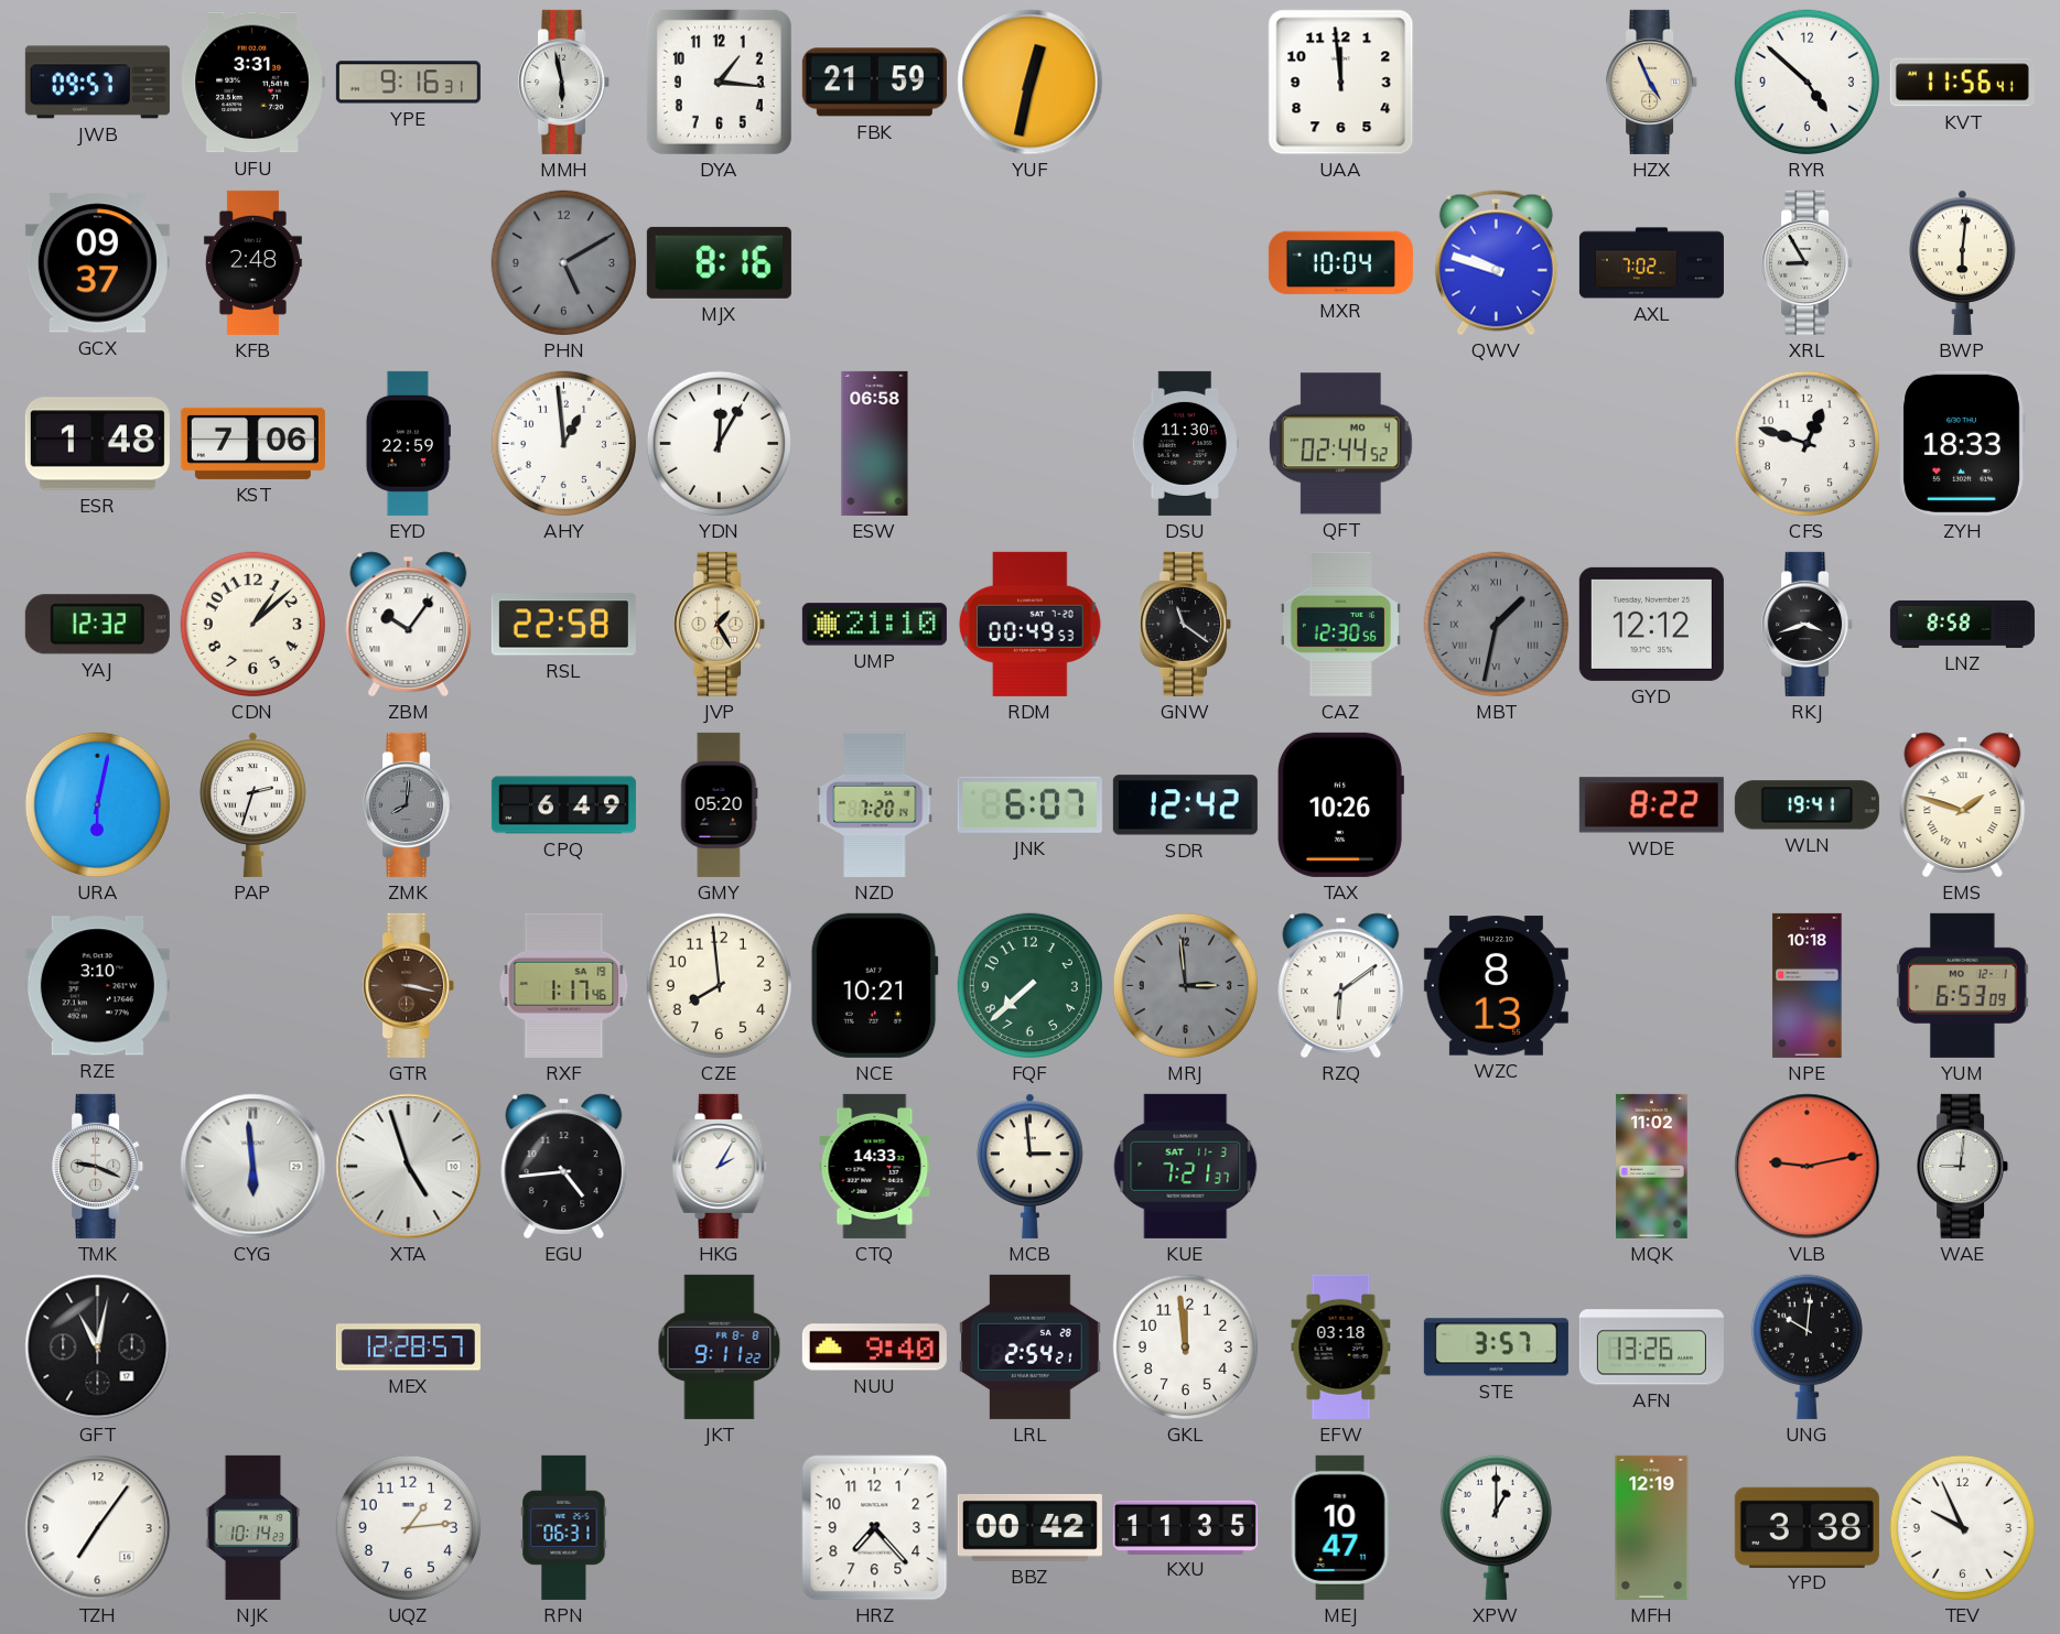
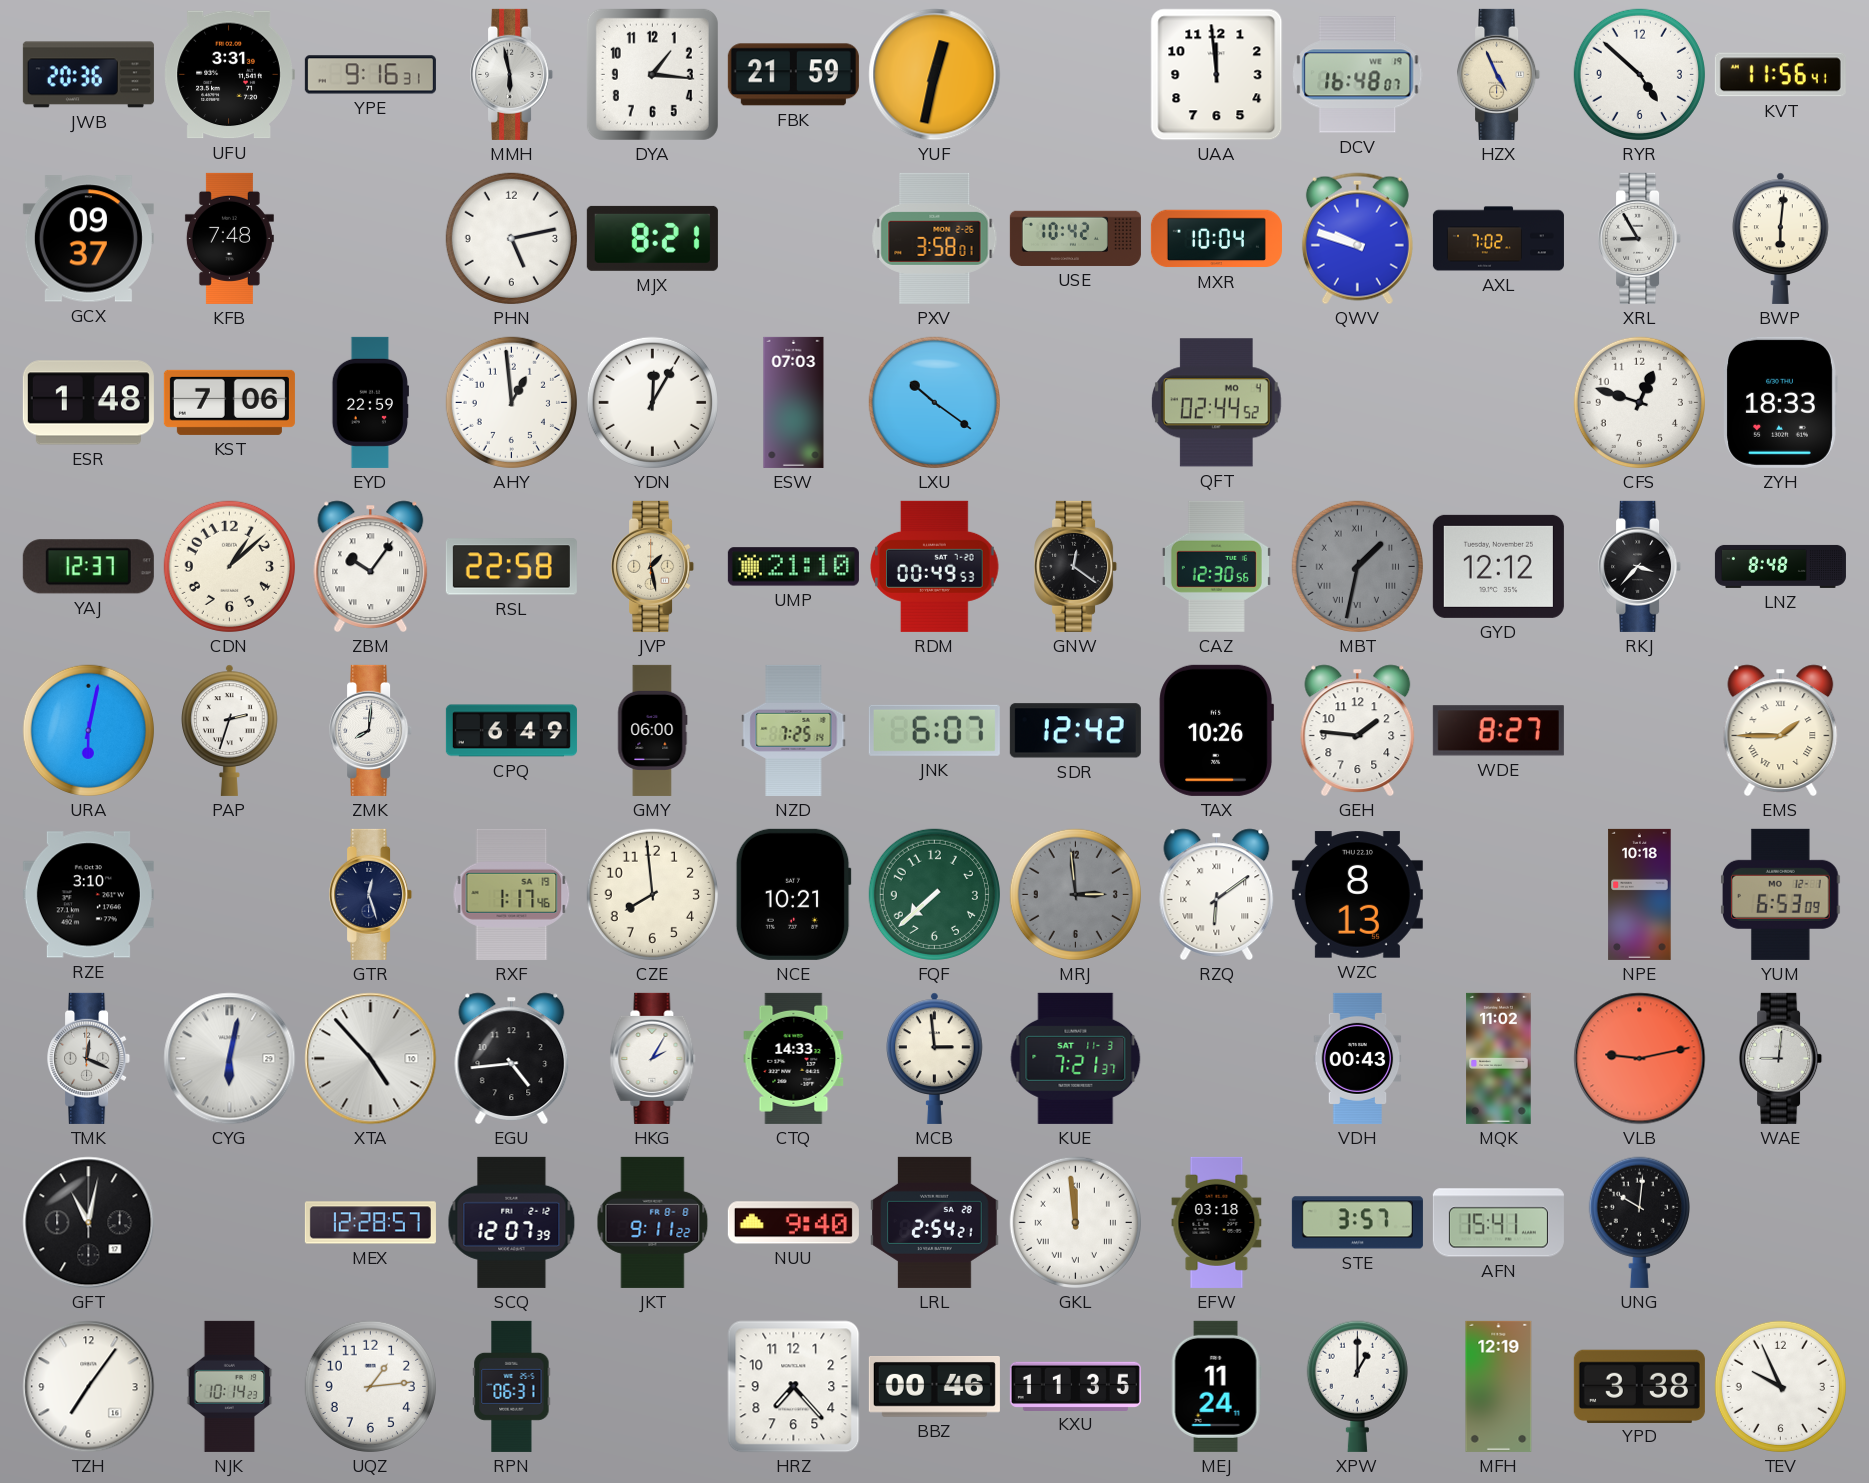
JWB: 09:57 -> 20:36
DCV: none -> 16:48
KFB: 2:48 -> 7:48
PHN: 5:10 -> 5:13
PHN dial: grey -> white
MJX: 8:16 -> 8:21
PXV: none -> 3:58
USE: none -> 10:42
ESW: 06:58 -> 07:03
LXU: none -> 10:21
DSU: 11:30 -> none
YAJ: 12:32 -> 12:37
JVP: 1:25 -> 1:28
GNW: 11:21 -> 12:21
RKJ: 3:42 -> 3:37
LNZ: 8:58 -> 8:48
ZMK dial: grey -> white
GMY: 05:20 -> 06:00
NZD: 7:20 -> 7:25
GEH: none -> 1:46
WDE: 8:22 -> 8:27
WLN: 19:41 -> none
EMS: 1:48 -> 1:45
GTR: 3:17 -> 12:27
GTR dial: brown -> navy
TMK: 9:19 -> 12:19
CYG: 5:59 -> 6:02
XTA: 4:57 -> 4:53
VDH: none -> 00:43
SCQ: none -> 12:07
GKL numerals: Arabic -> Roman
AFN: 13:26 -> 15:41
BBZ: 00:42 -> 00:46
MEJ: 10:47 -> 11:24
